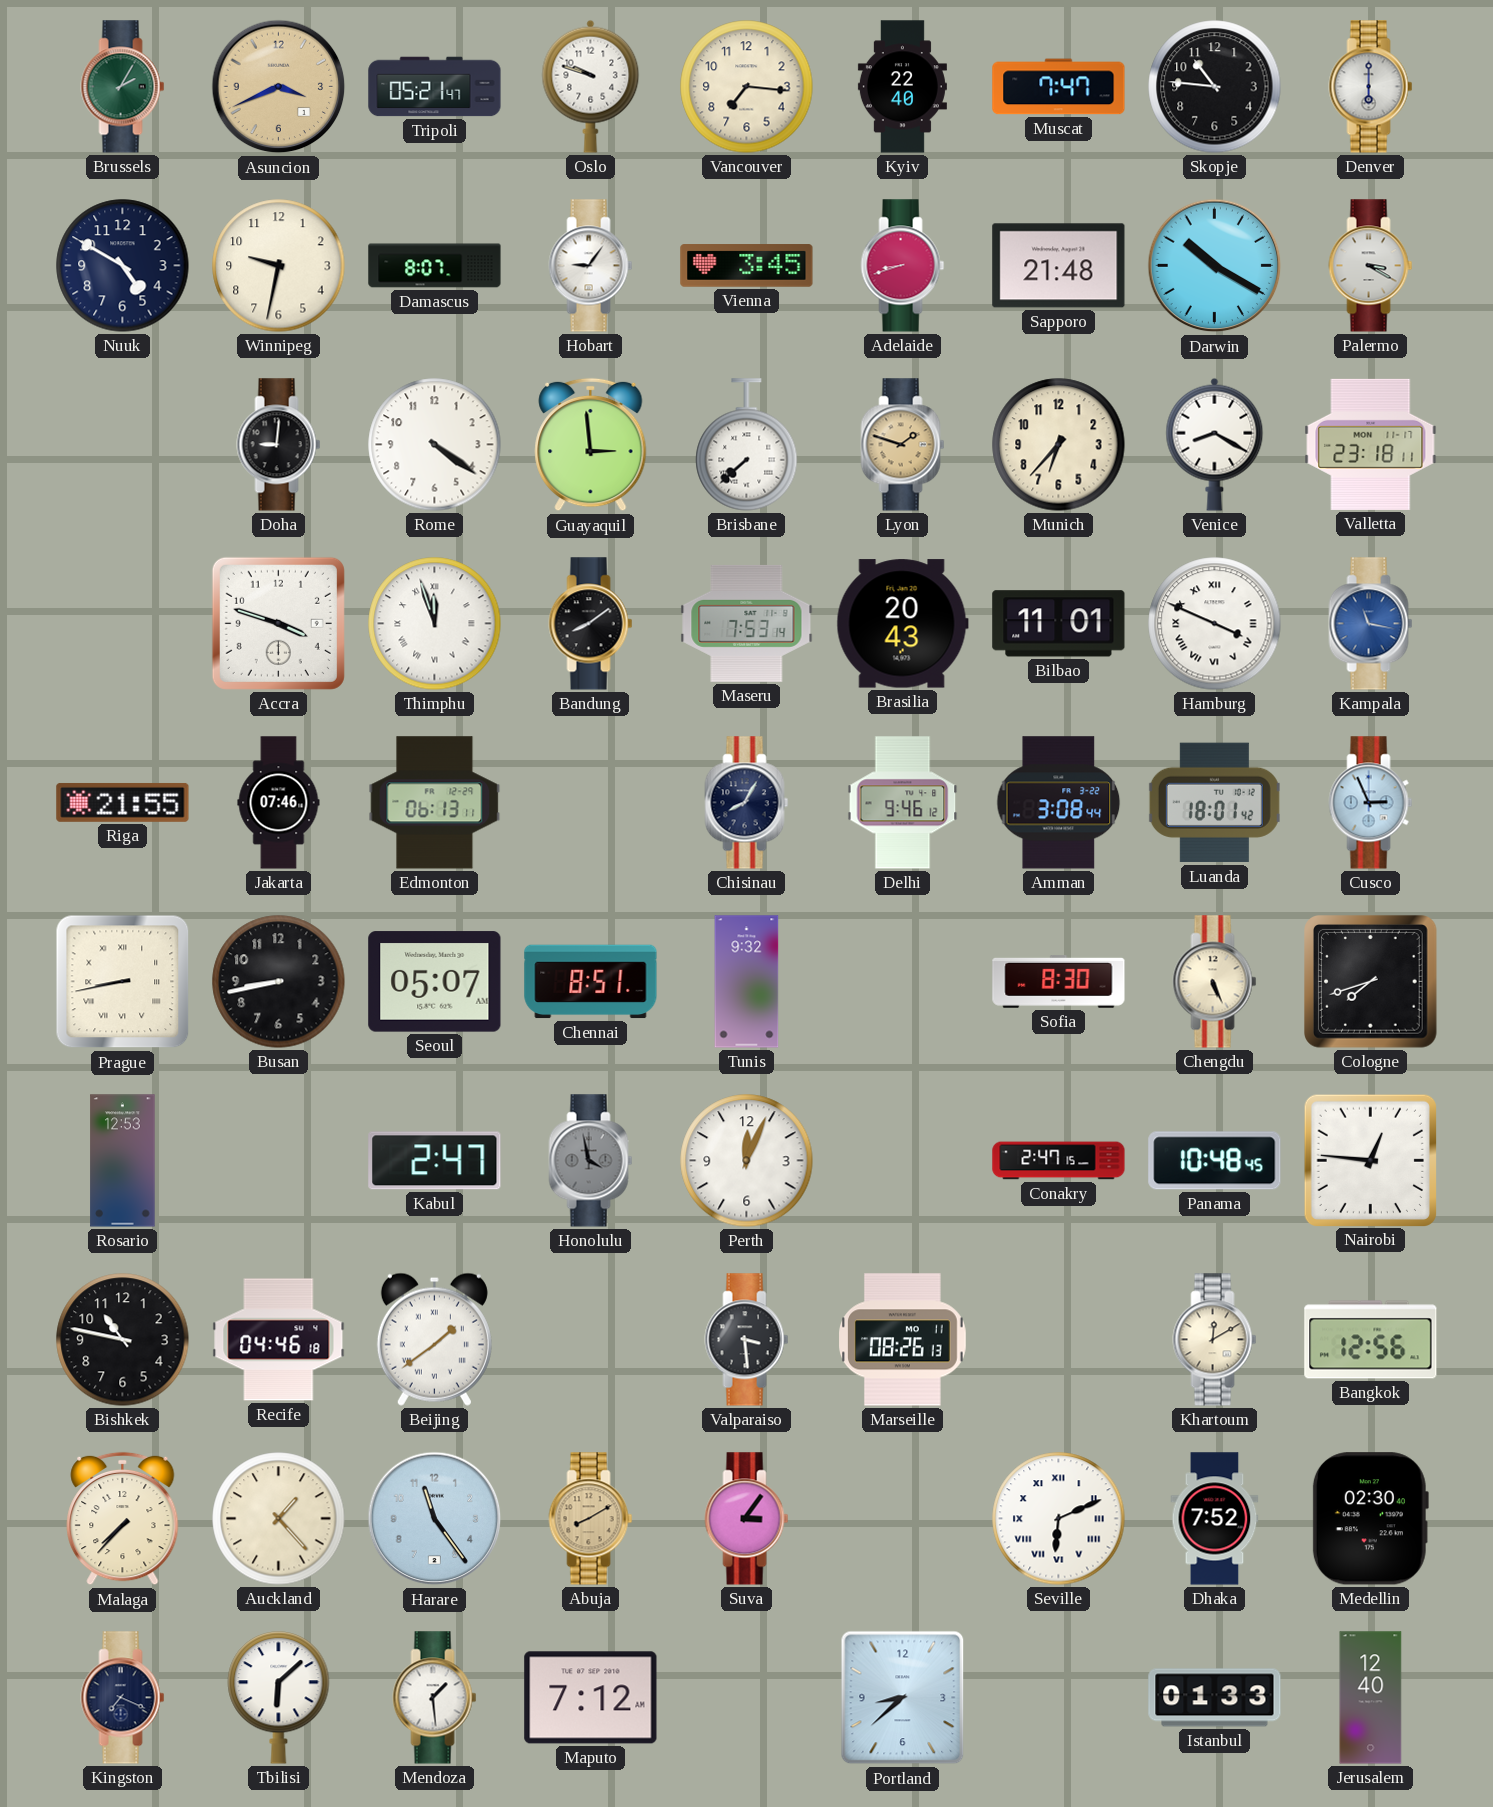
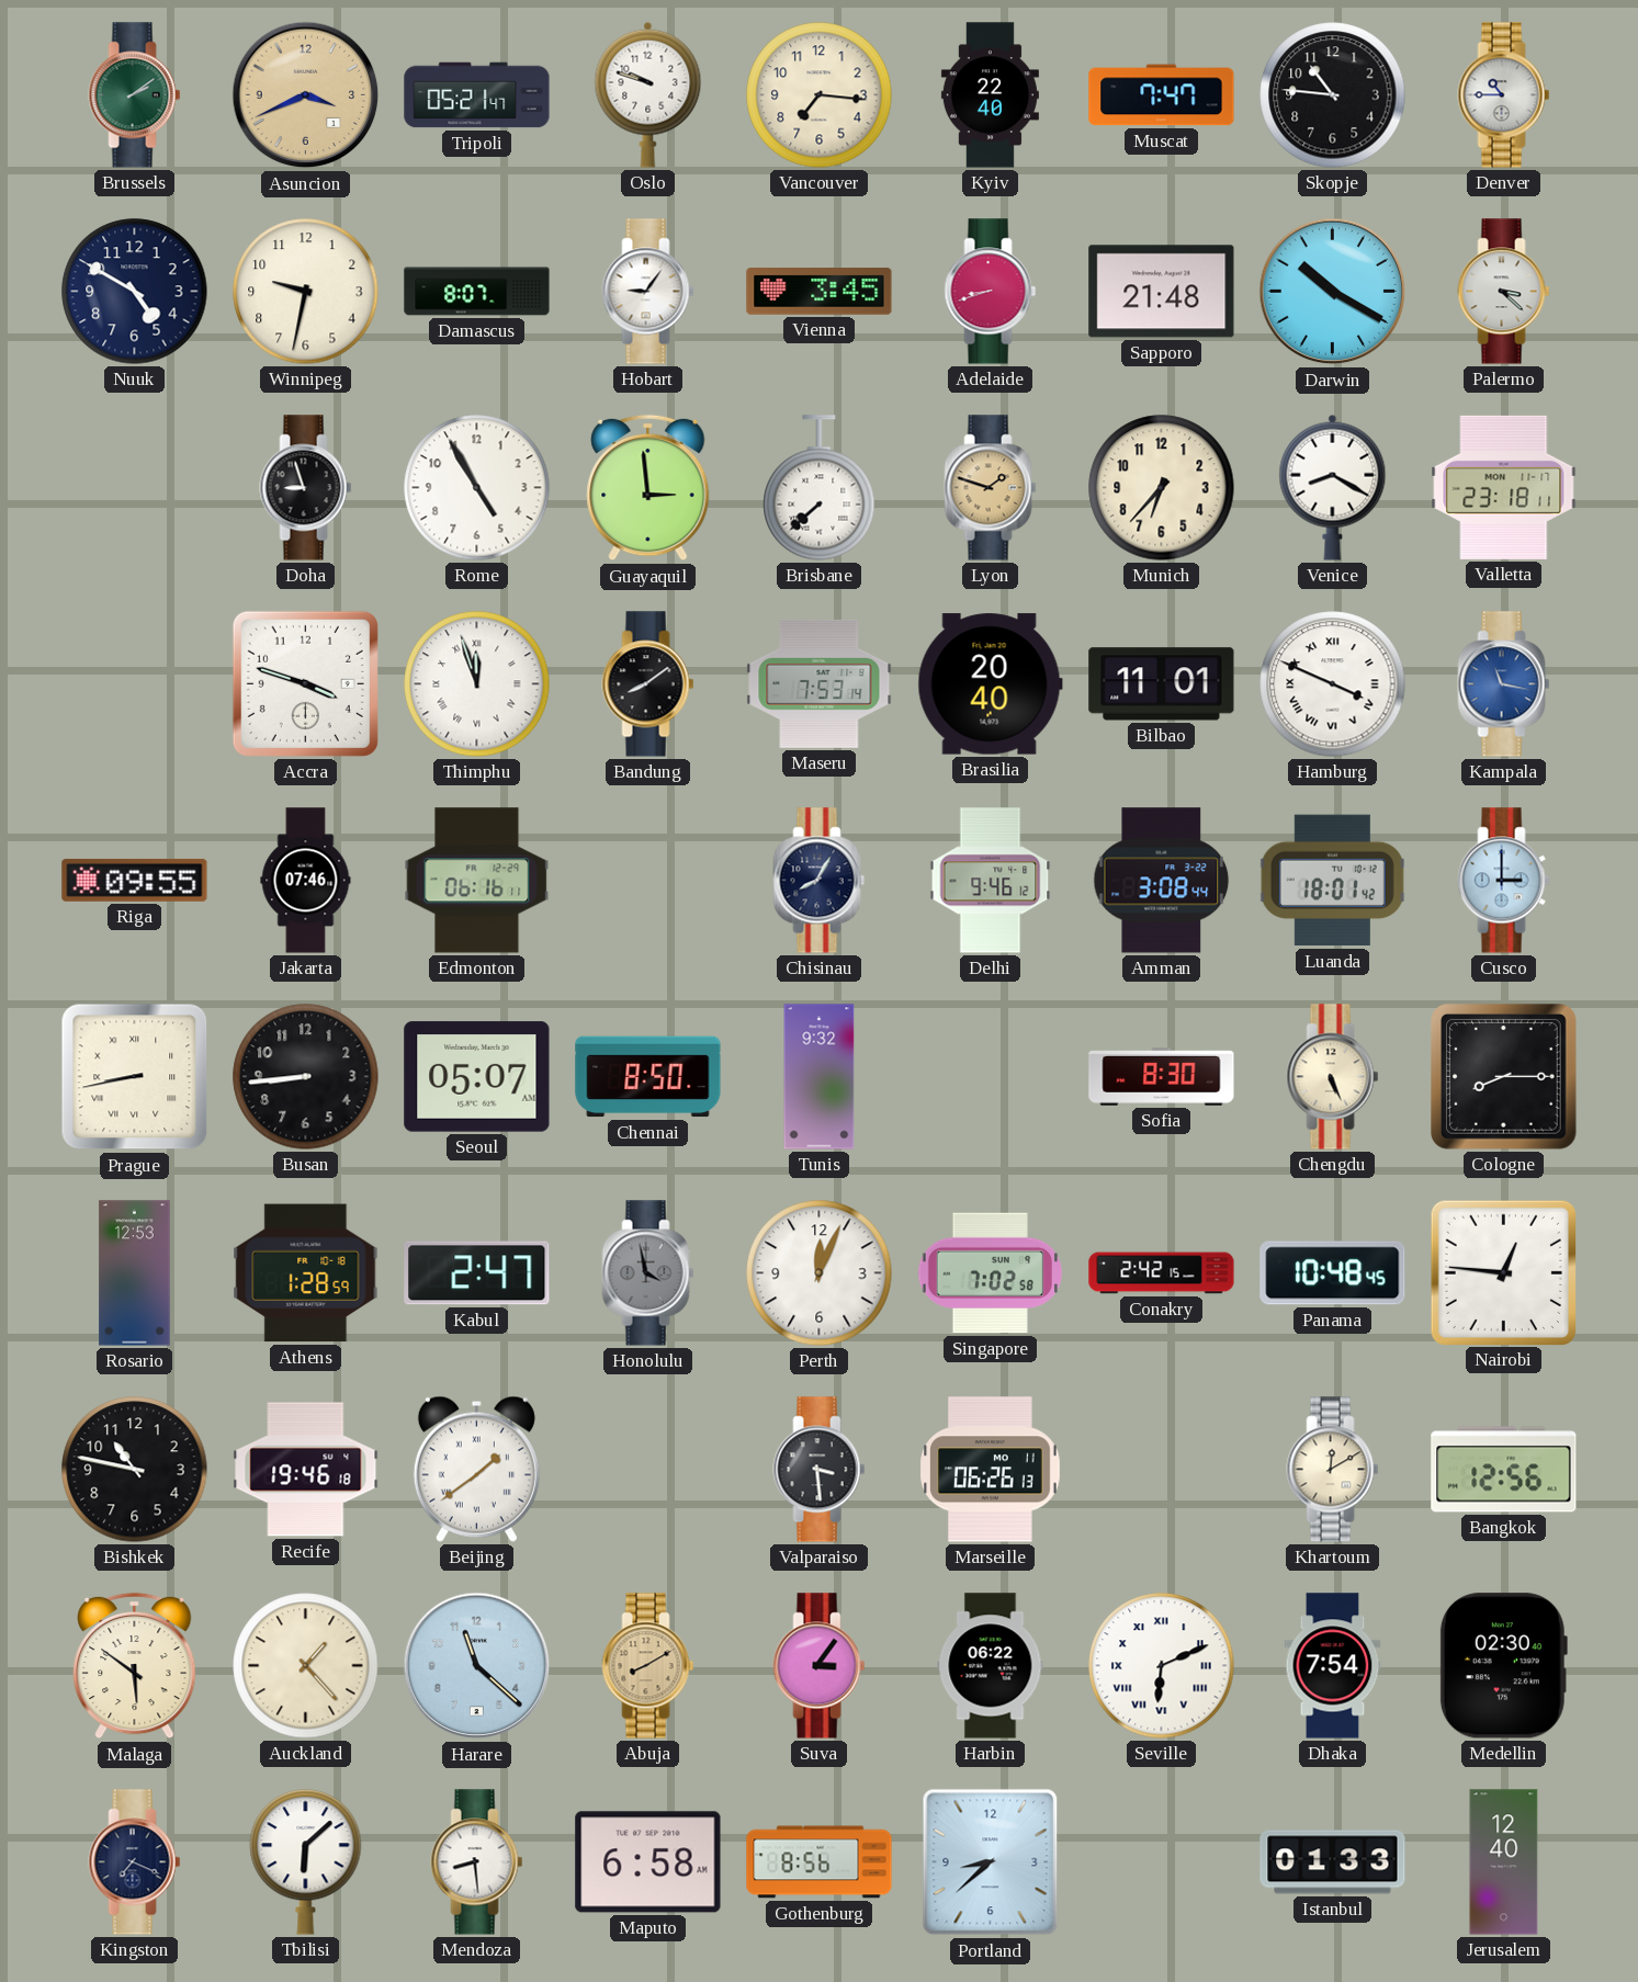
Brussels: 2:05 -> 2:09
Denver: 6:00 -> 10:45
Palermo: 3:20 -> 3:22
Doha: 9:01 -> 8:57
Rome: 4:21 -> 4:55
Brasilia: 20:43 -> 20:40
Riga: 21:55 -> 09:55
Edmonton: 06:13 -> 06:16
Cusco: 2:56 -> 3:00
Busan: 8:43 -> 8:44
Chennai: 8:51 -> 8:50
Cologne: 7:42 -> 8:15
Athens: none -> 1:28
Singapore: none -> 7:02
Conakry: 2:47 -> 2:42
Recife: 04:46 -> 19:46
Marseille: 08:26 -> 06:26
Malaga: 7:37 -> 5:51
Harare: 11:24 -> 11:22
Harbin: none -> 06:22
Dhaka: 7:52 -> 7:54
Mendoza: 1:29 -> 8:29
Maputo: 7:12 -> 6:58
Gothenburg: none -> 8:56
